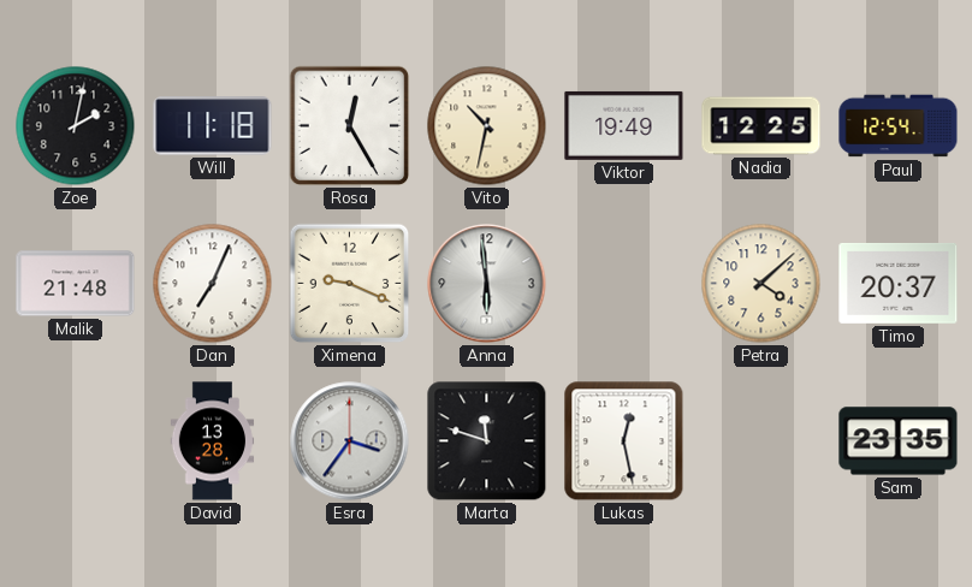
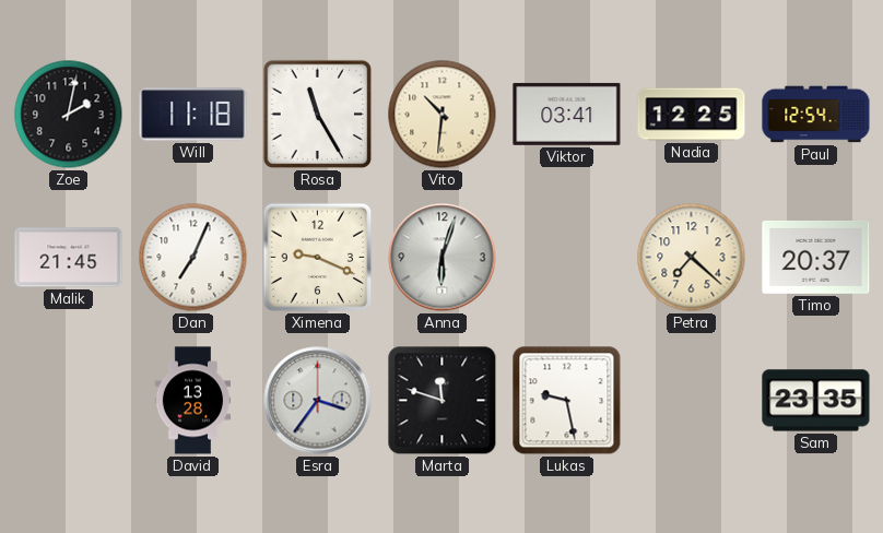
Rosa: 12:25 -> 11:25
Vito: 10:32 -> 10:31
Viktor: 19:49 -> 03:41
Malik: 21:48 -> 21:45
Anna: 5:59 -> 6:03
Petra: 4:08 -> 7:22
Lukas: 12:28 -> 9:28
